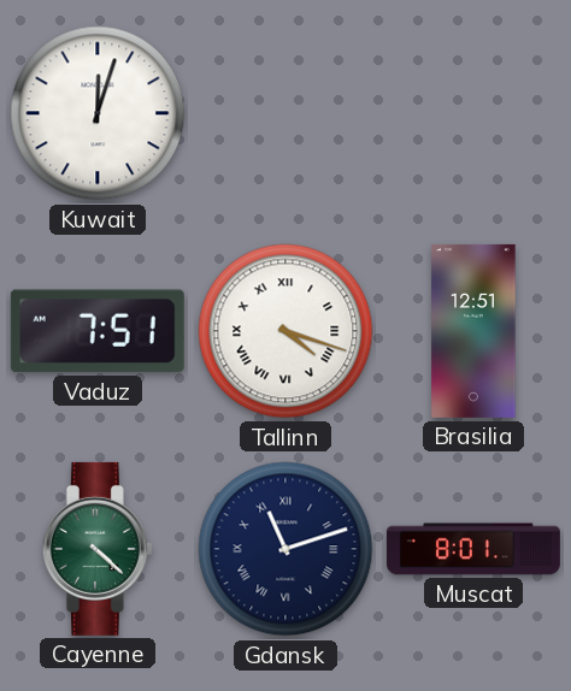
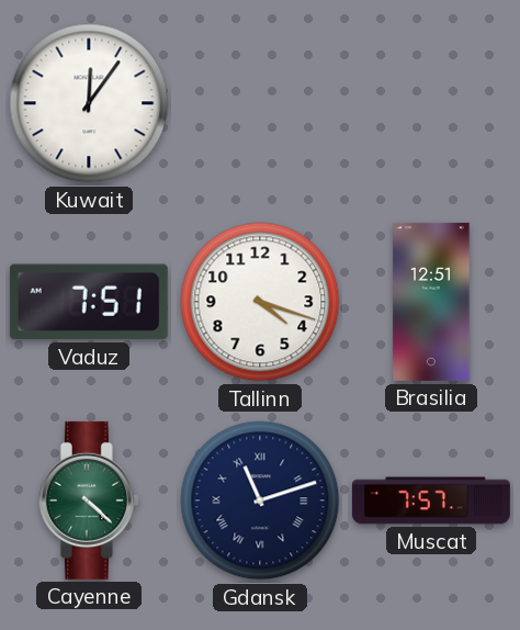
Kuwait: 12:03 -> 12:06
Tallinn numerals: Roman -> Arabic
Muscat: 8:01 -> 7:57
